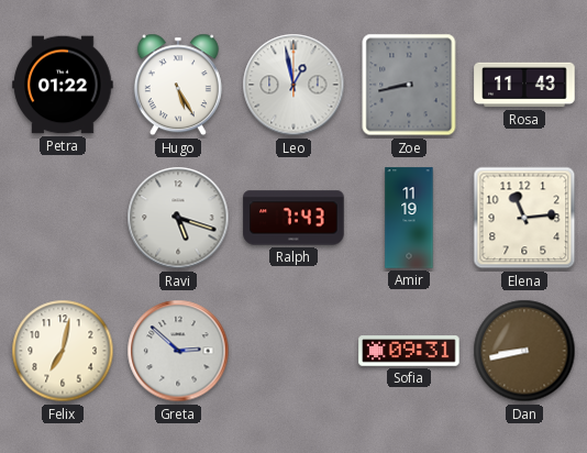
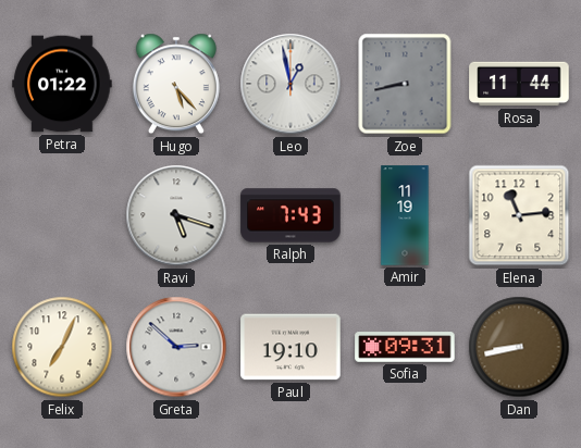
Hugo: 5:25 -> 5:23
Rosa: 11:43 -> 11:44
Felix: 7:02 -> 7:04
Paul: none -> 19:10
